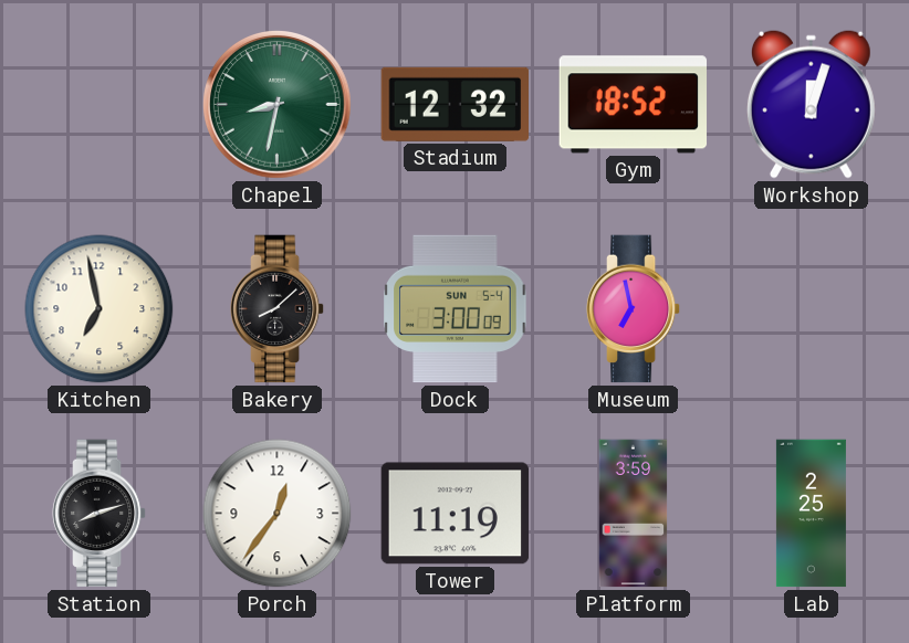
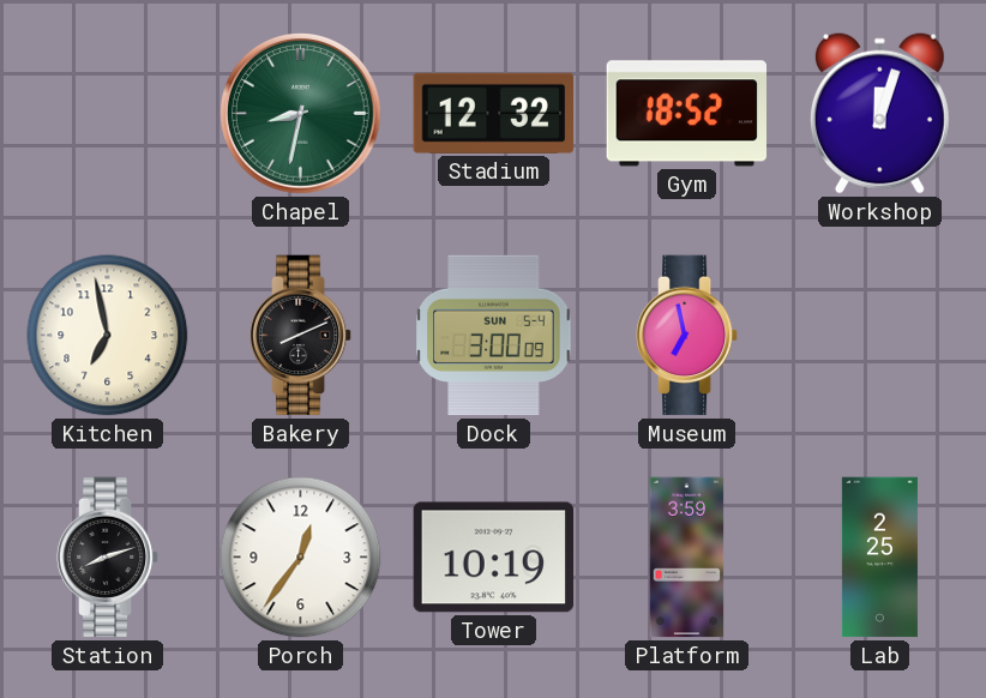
Bakery: 8:08 -> 8:11
Tower: 11:19 -> 10:19
